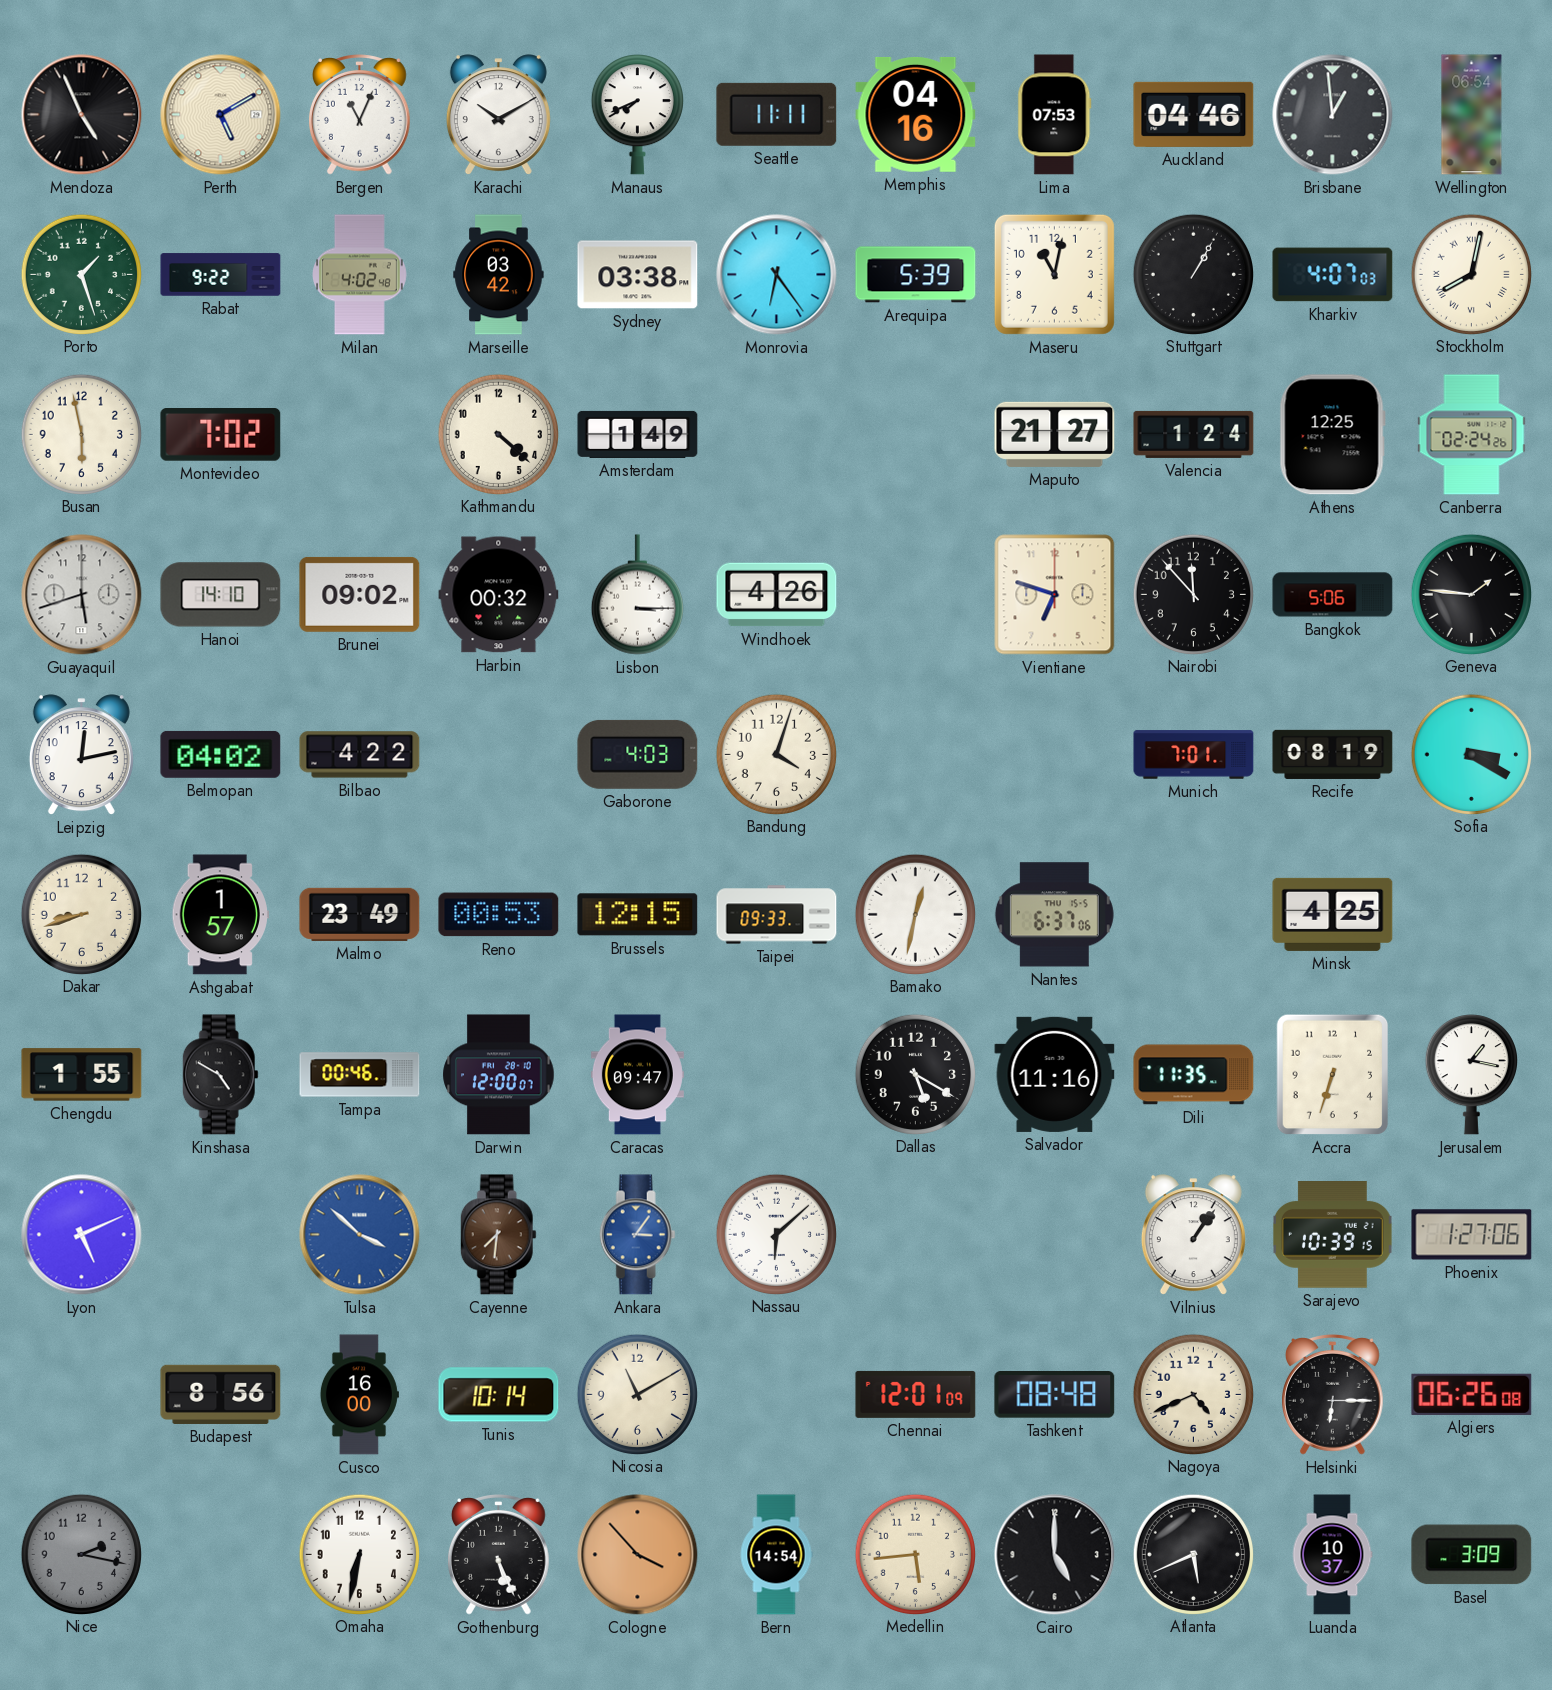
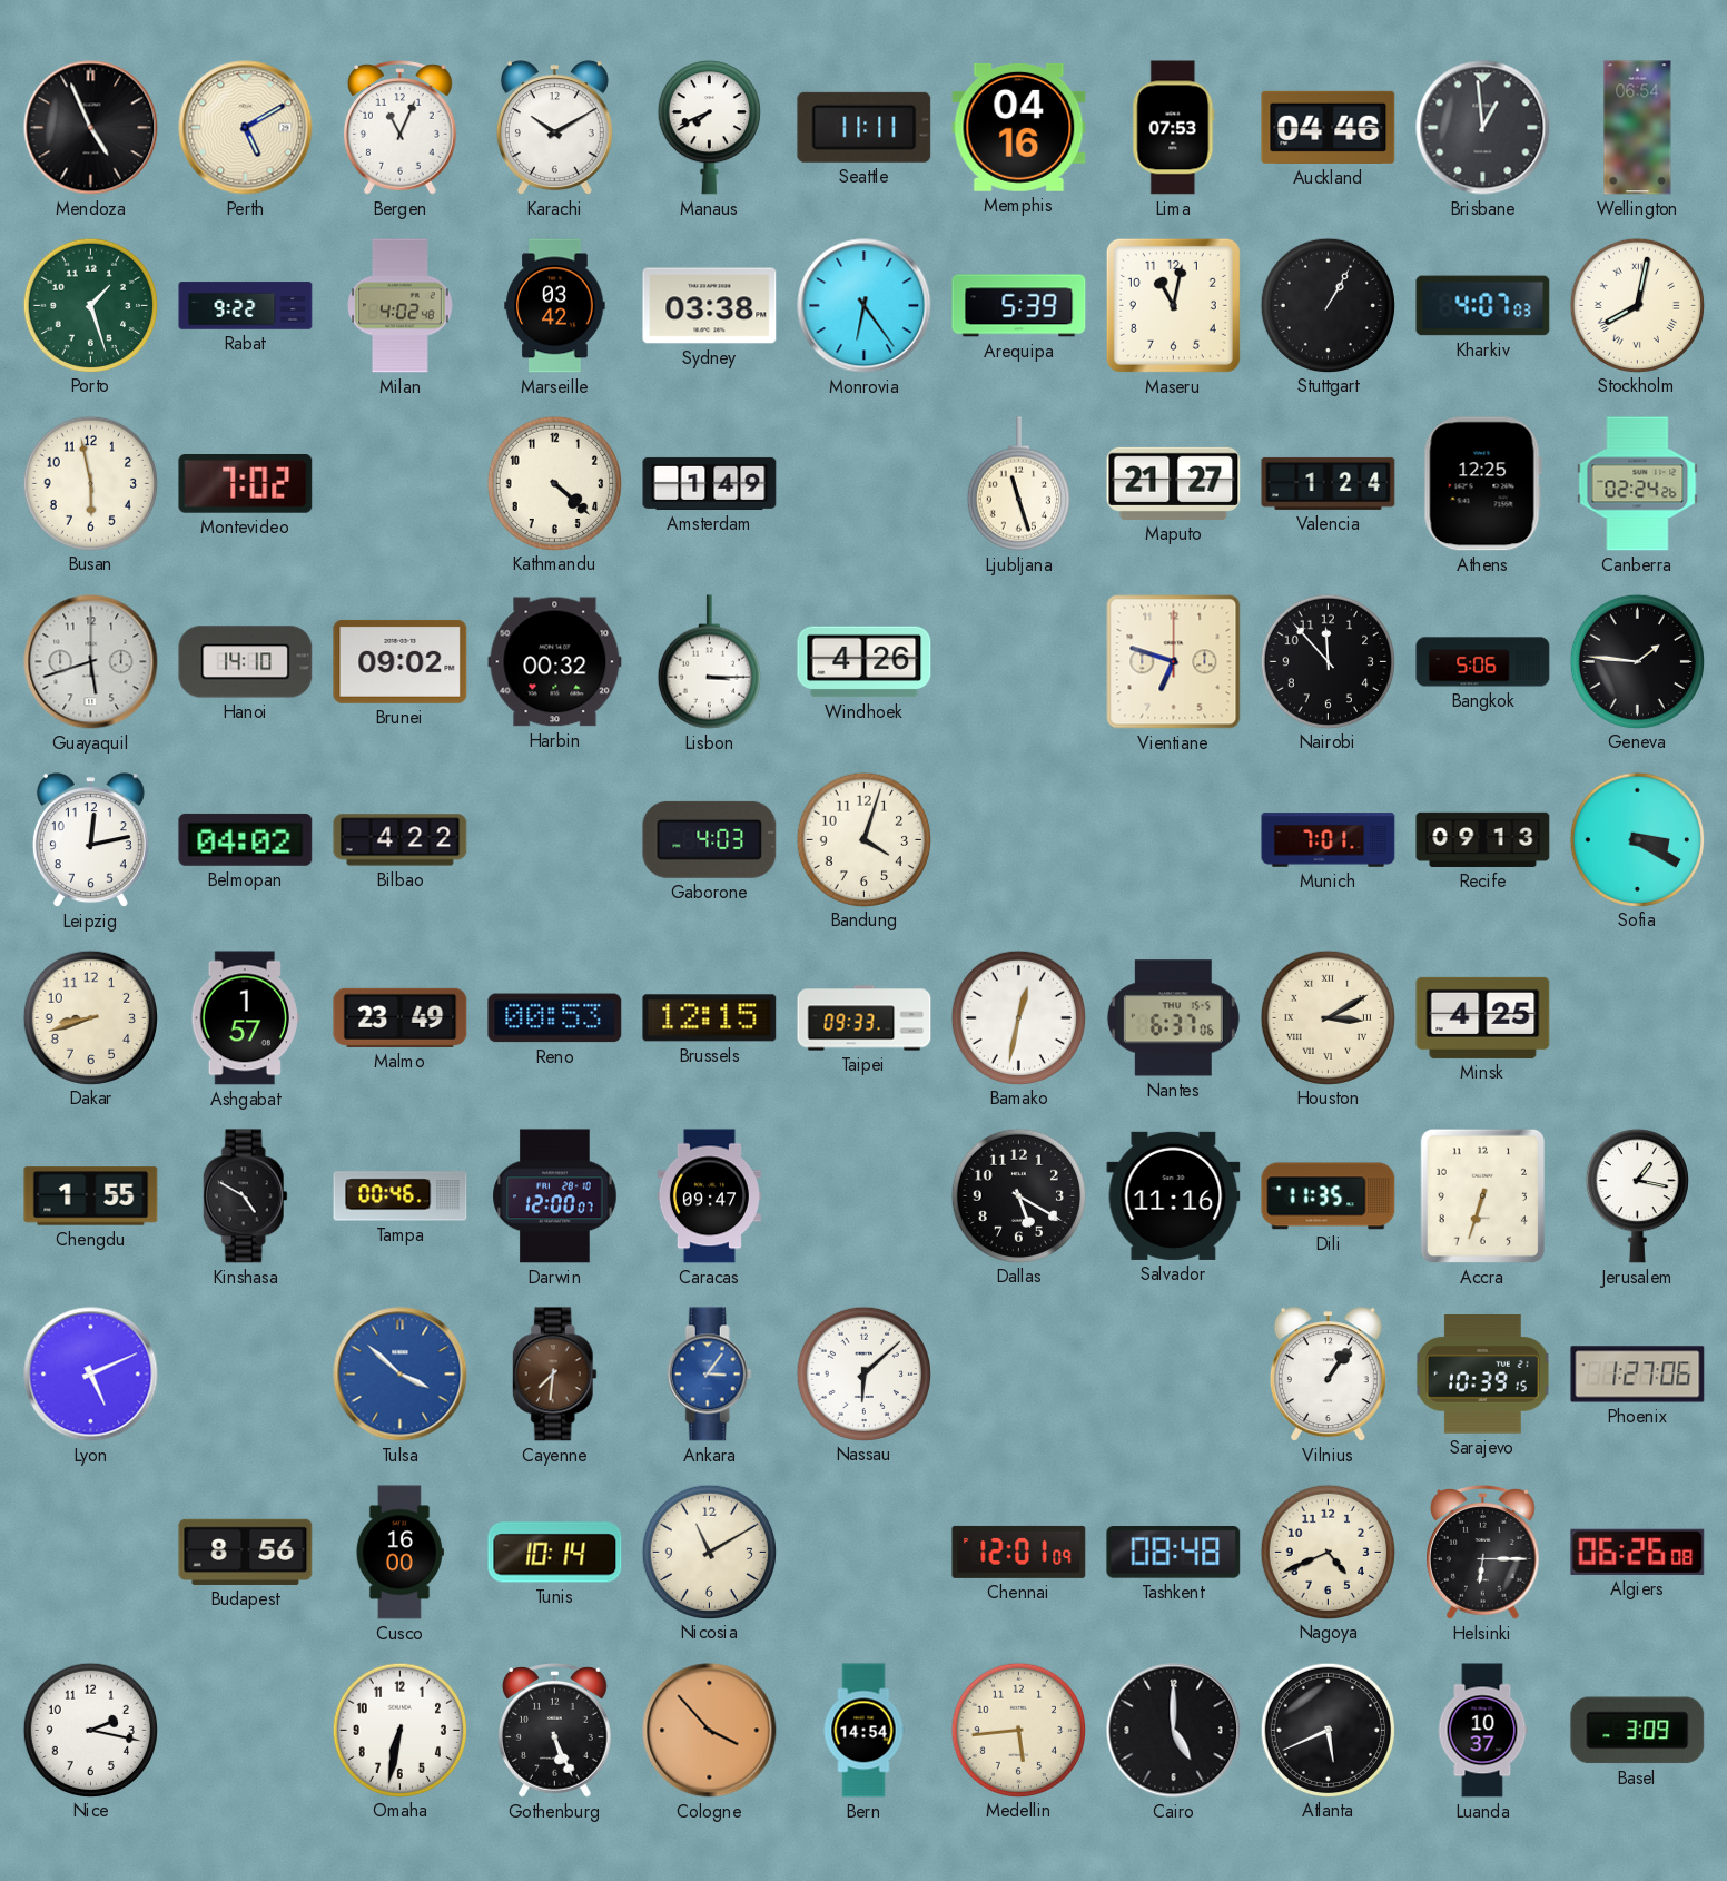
Ljubljana: none -> 11:27
Recife: 08:19 -> 09:13
Houston: none -> 3:10
Nice dial: grey -> white
